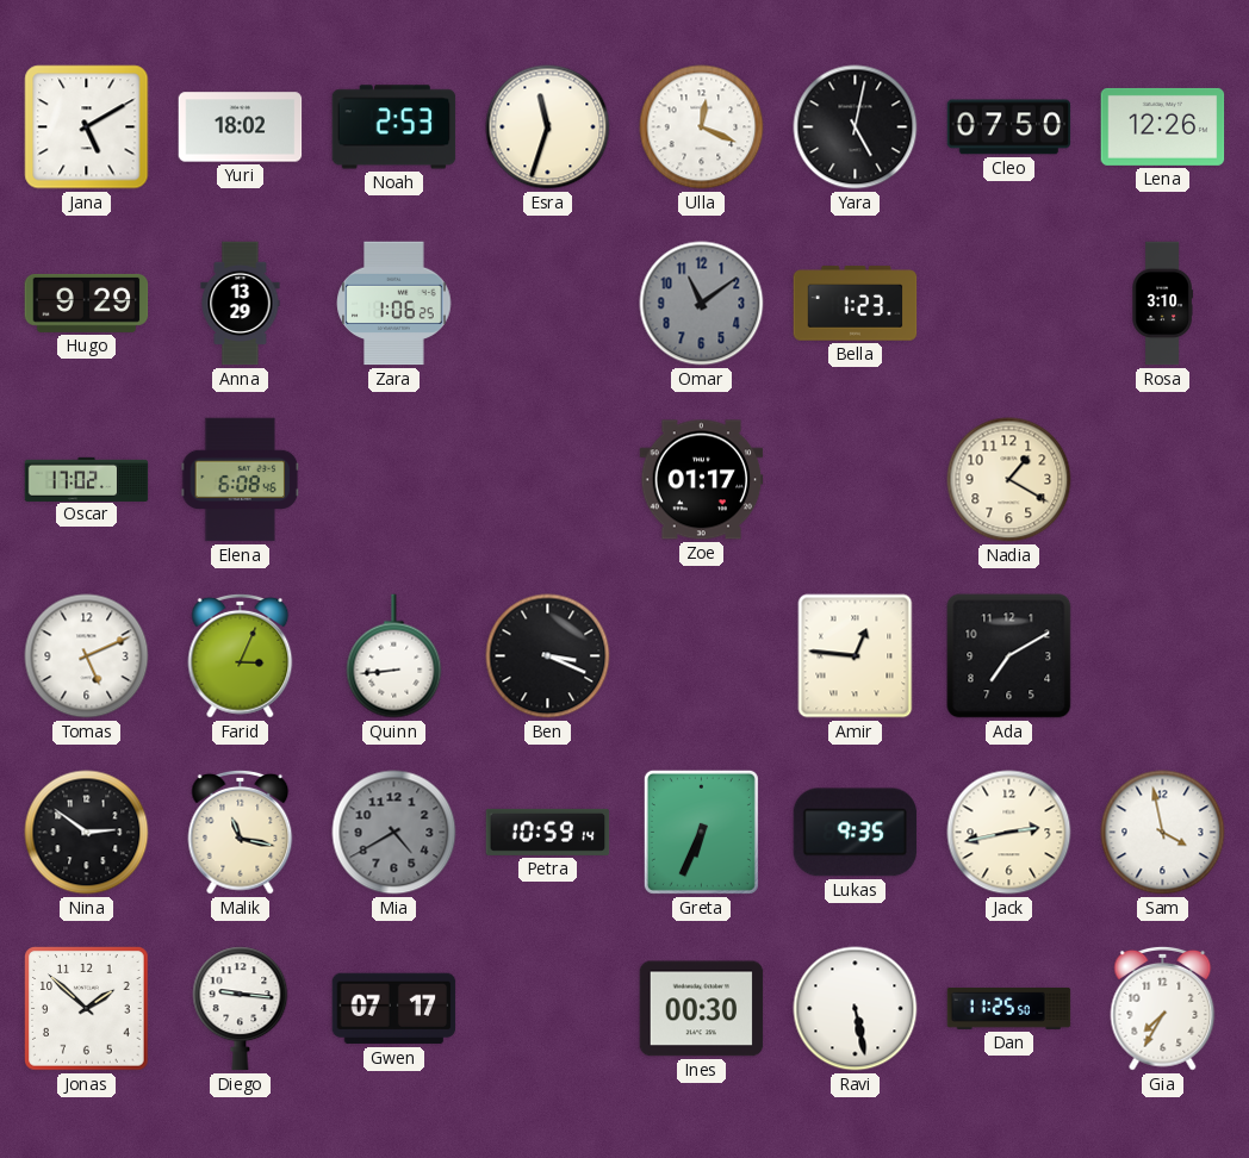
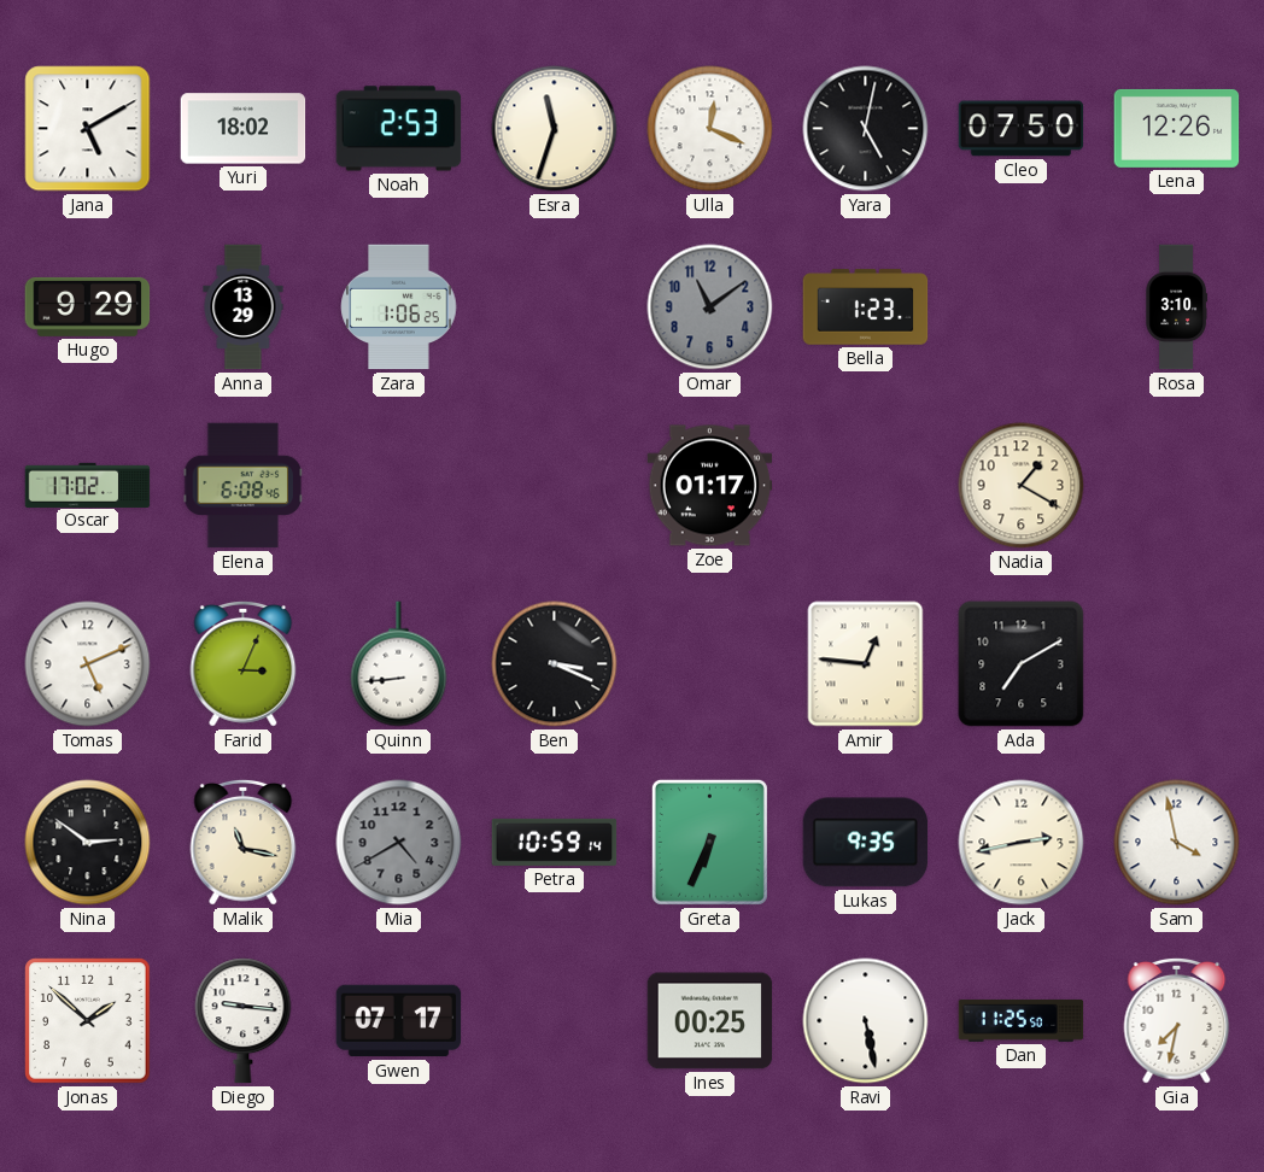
Ines: 00:30 -> 00:25
Gia: 7:35 -> 7:32
